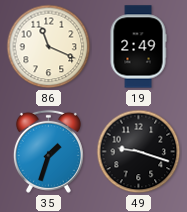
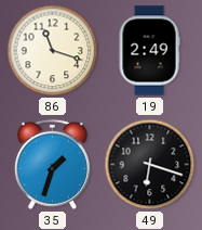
86: 11:19 -> 11:18
49: 9:18 -> 6:18
